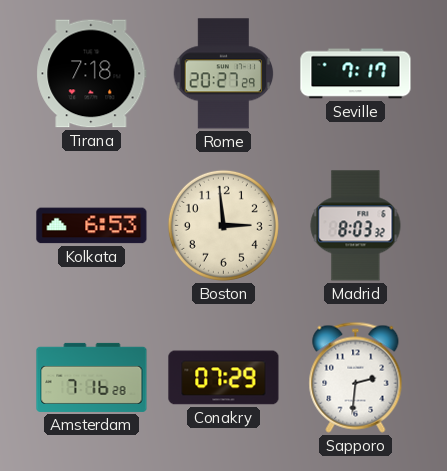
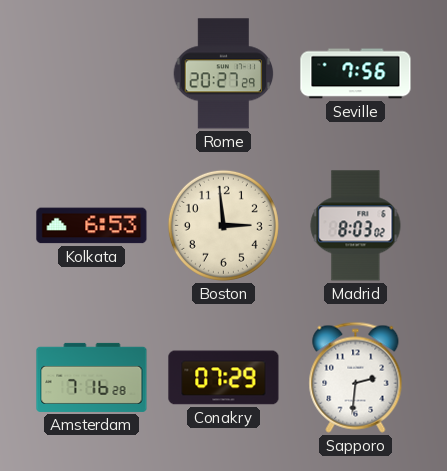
Tirana: 7:18 -> none
Seville: 7:17 -> 7:56
Madrid: 8:03:32 -> 8:03:02
